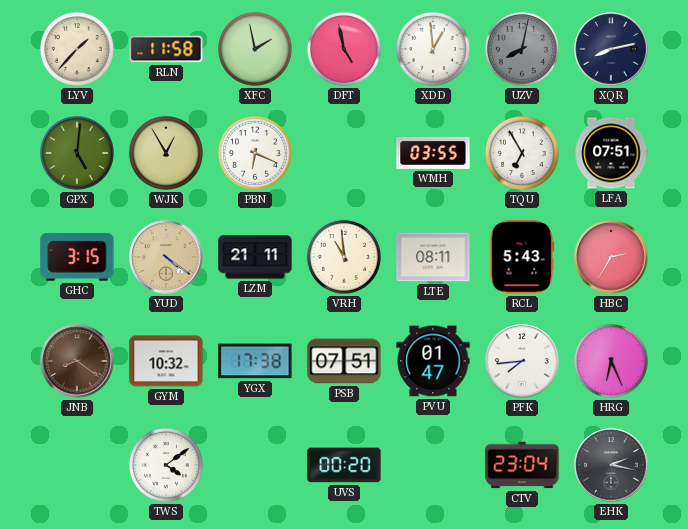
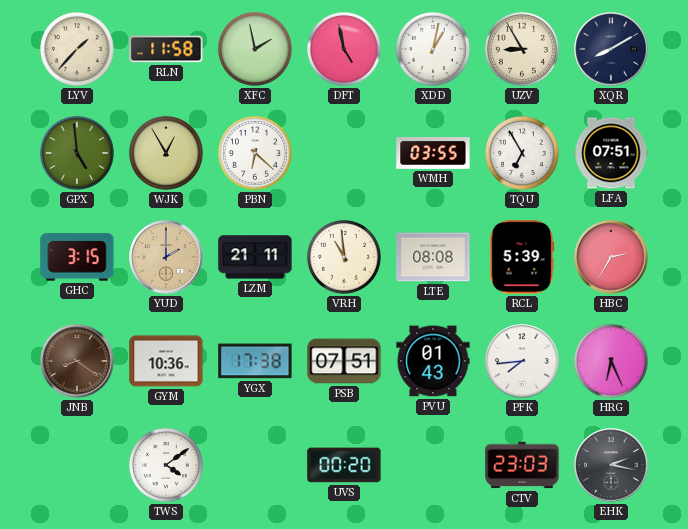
XDD: 12:59 -> 1:02
UZV: 8:02 -> 8:55
UZV dial: grey -> cream
XQR: 8:13 -> 8:10
GPX: 5:01 -> 4:59
PBN: 6:19 -> 6:22
YUD: 4:21 -> 2:00
LTE: 08:11 -> 08:08
RCL: 5:43 -> 5:39
GYM: 10:32 -> 10:36
PVU: 01:47 -> 01:43
CTV: 23:04 -> 23:03
